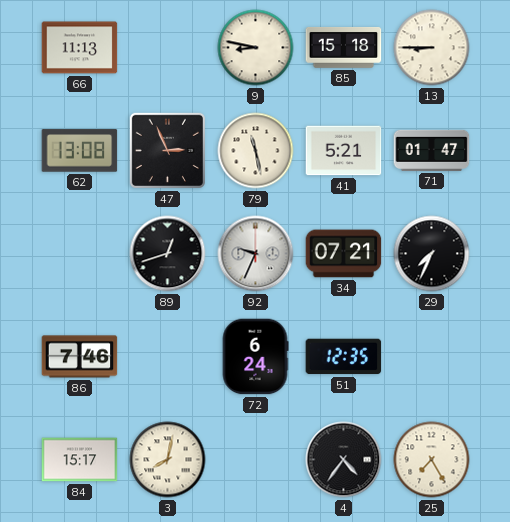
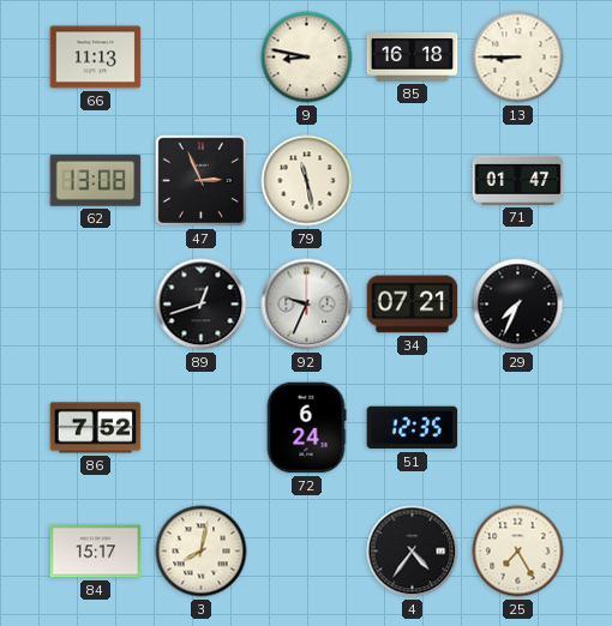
85: 15:18 -> 16:18
41: 5:21 -> none
86: 7:46 -> 7:52
